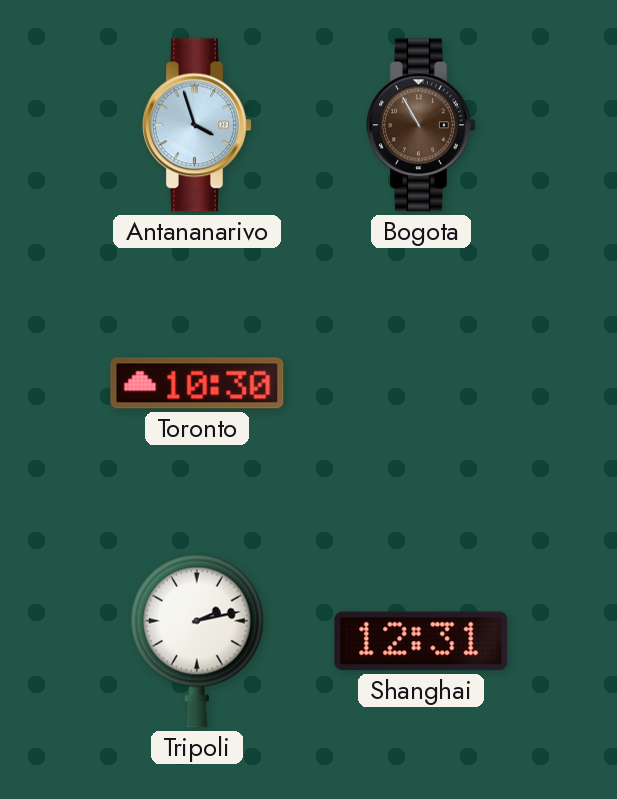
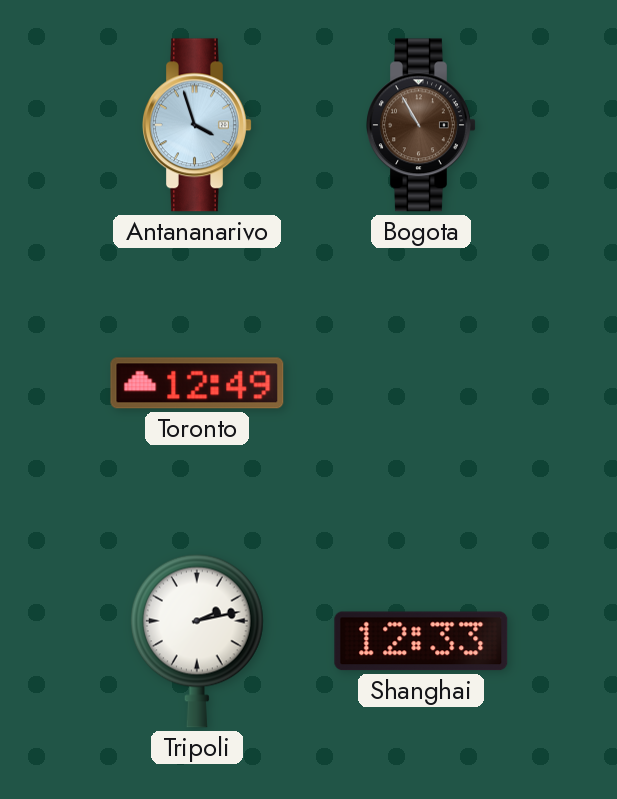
Toronto: 10:30 -> 12:49
Shanghai: 12:31 -> 12:33
